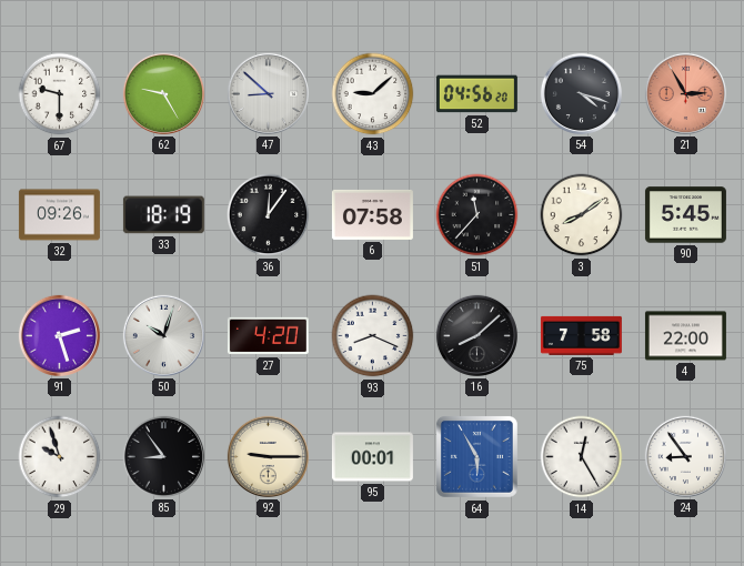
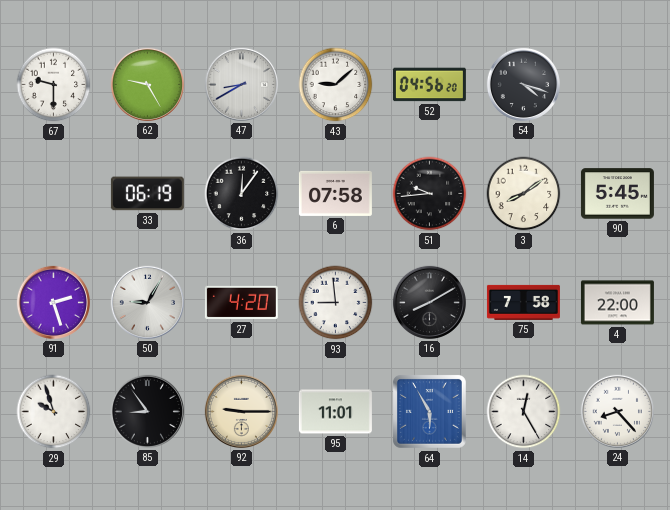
47: 8:52 -> 8:40
21: 2:55 -> none
32: 09:26 -> none
33: 18:19 -> 06:19
51: 11:37 -> 9:44
50: 10:03 -> 9:05
93: 8:19 -> 8:59
16: 8:08 -> 8:10
95: 00:01 -> 11:01
24: 8:54 -> 8:23
